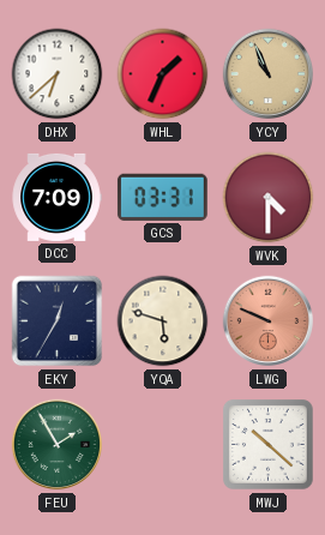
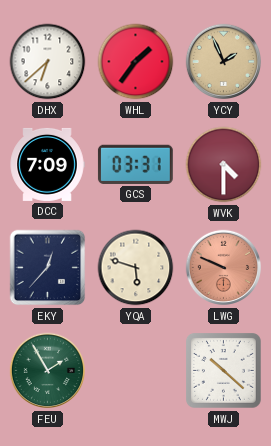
WHL: 1:34 -> 1:36
YCY: 10:56 -> 1:56
EKY: 12:35 -> 12:37
